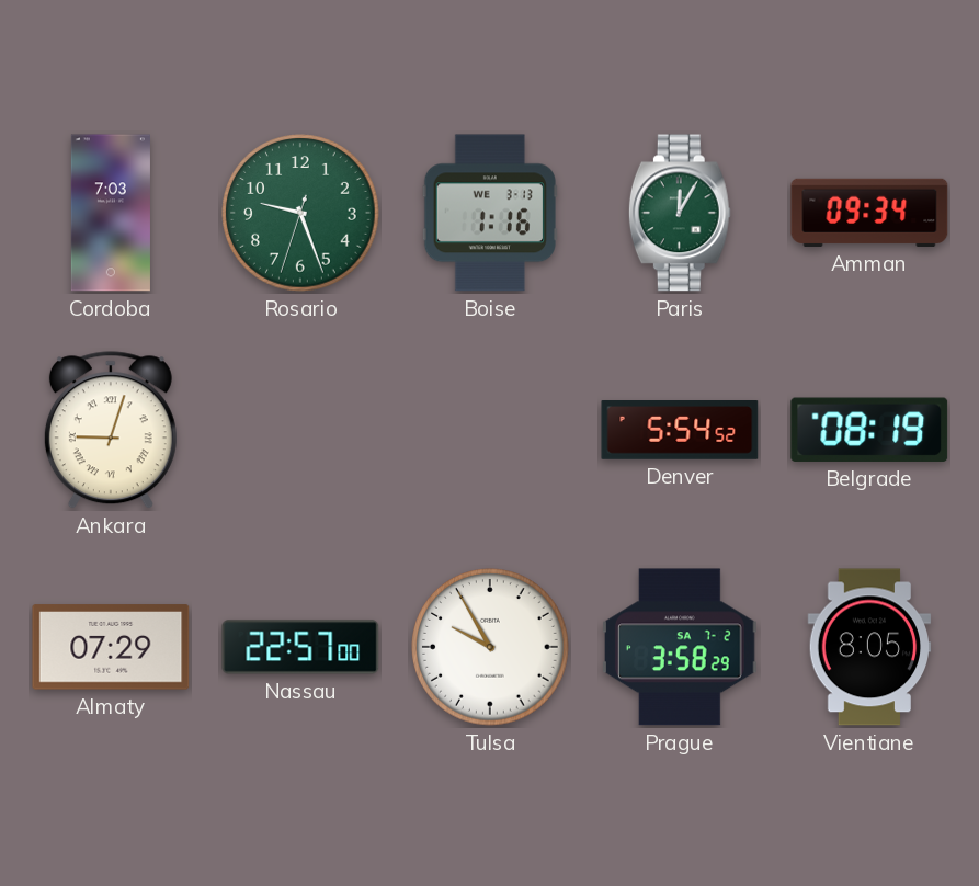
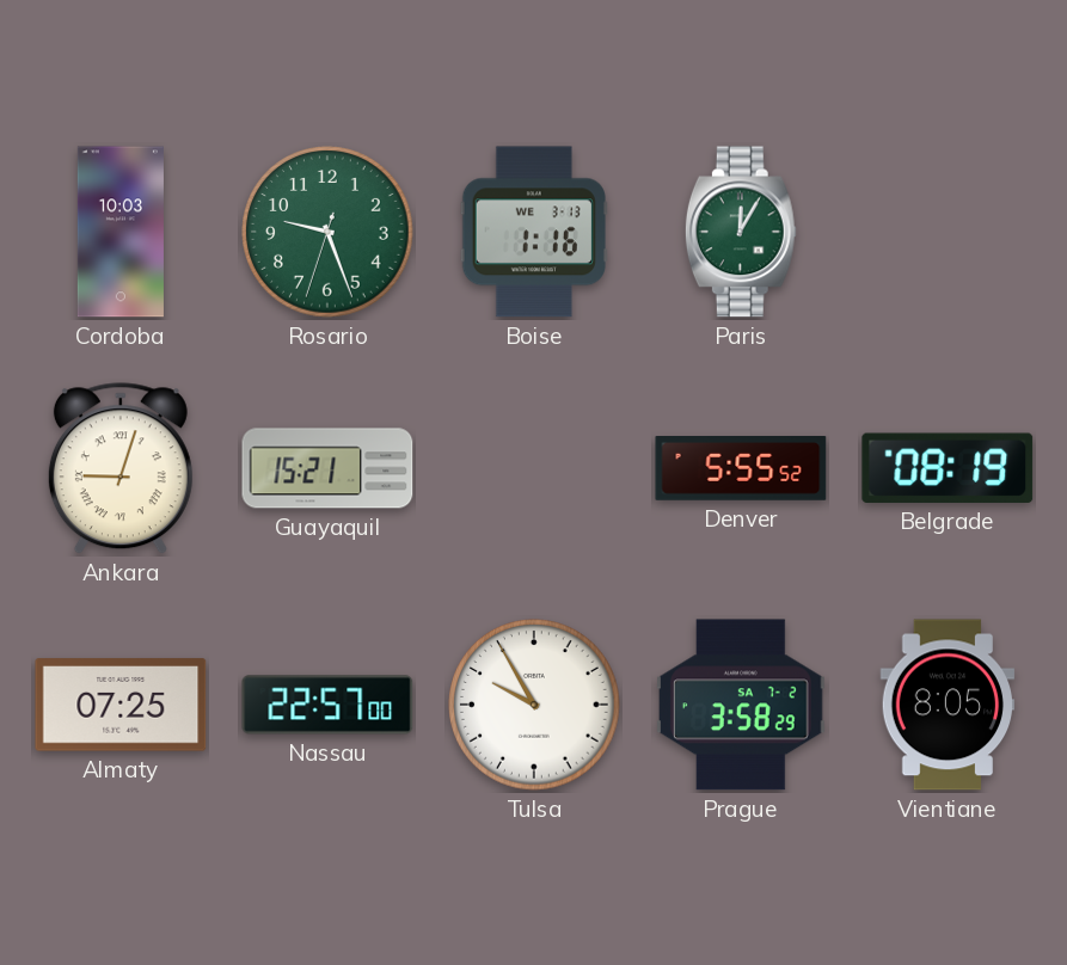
Cordoba: 7:03 -> 10:03
Amman: 09:34 -> none
Guayaquil: none -> 15:21
Denver: 5:54 -> 5:55
Almaty: 07:29 -> 07:25
